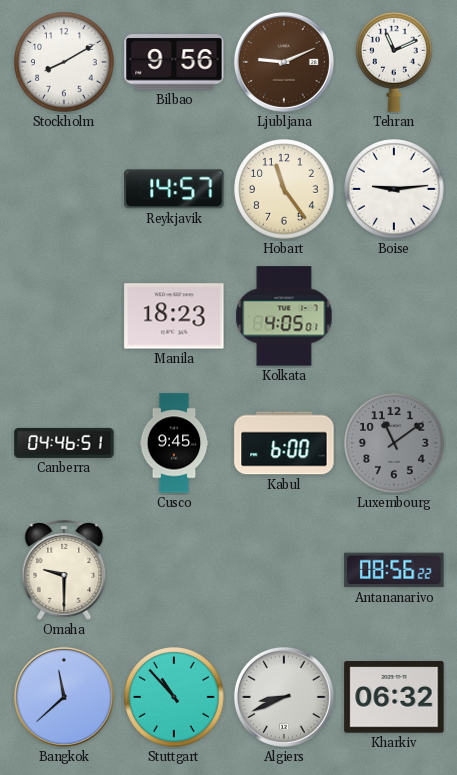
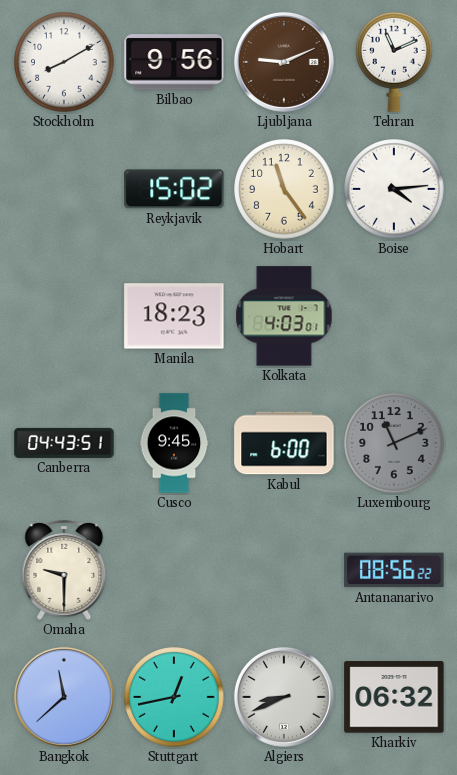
Reykjavik: 14:57 -> 15:02
Boise: 9:14 -> 4:14
Kolkata: 4:05 -> 4:03
Canberra: 04:46 -> 04:43
Luxembourg: 11:09 -> 11:11
Stuttgart: 10:53 -> 12:43
